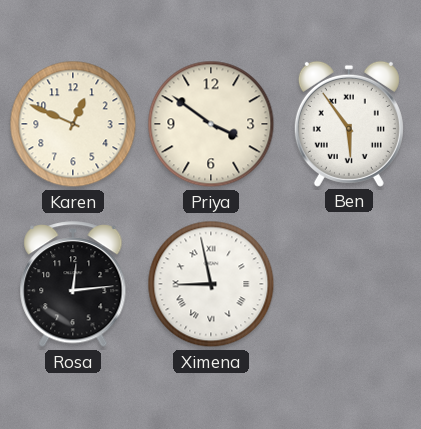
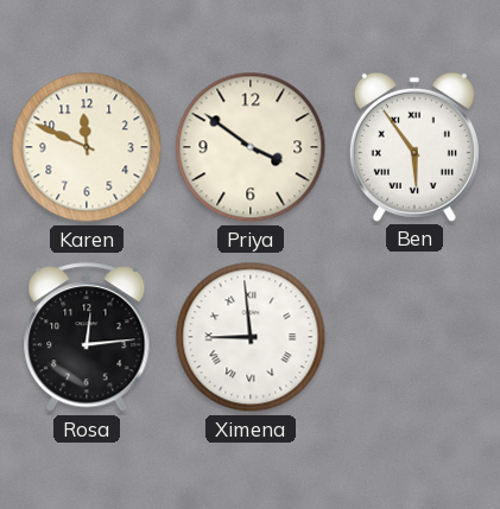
Karen: 12:49 -> 11:49
Ximena: 8:58 -> 8:59
